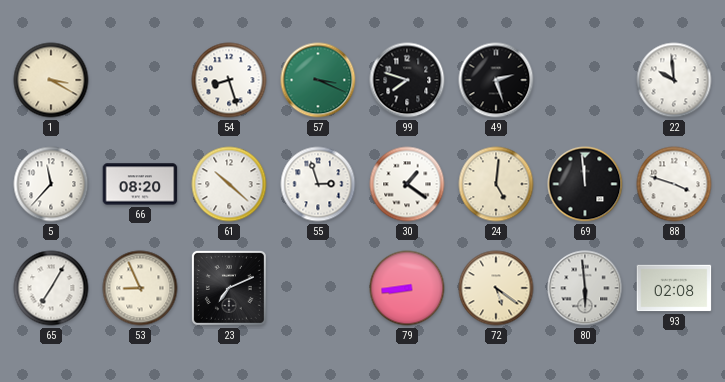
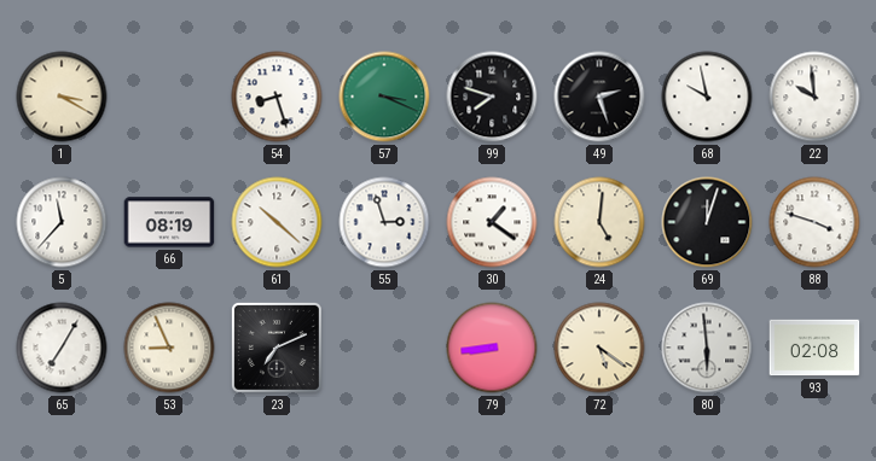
68: none -> 9:58
66: 08:20 -> 08:19
69: 11:59 -> 12:03
